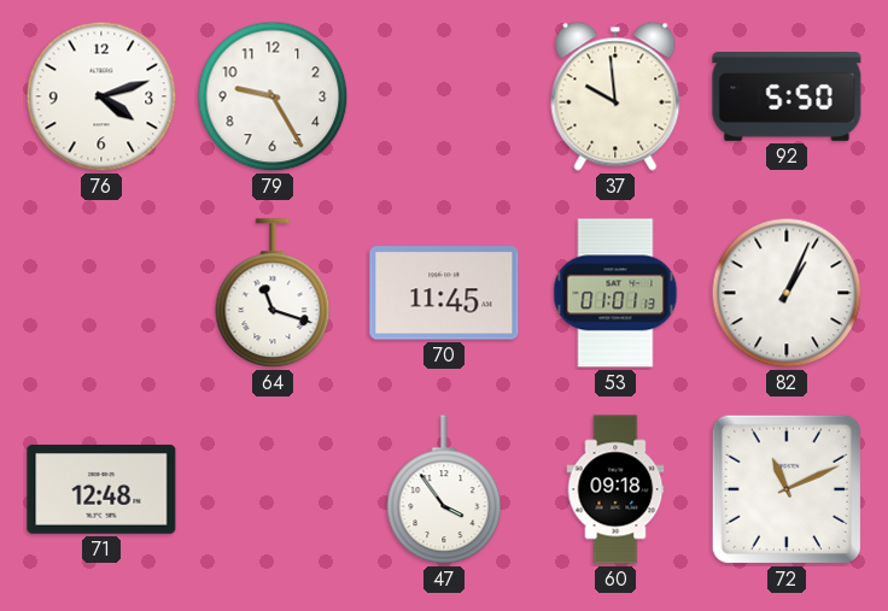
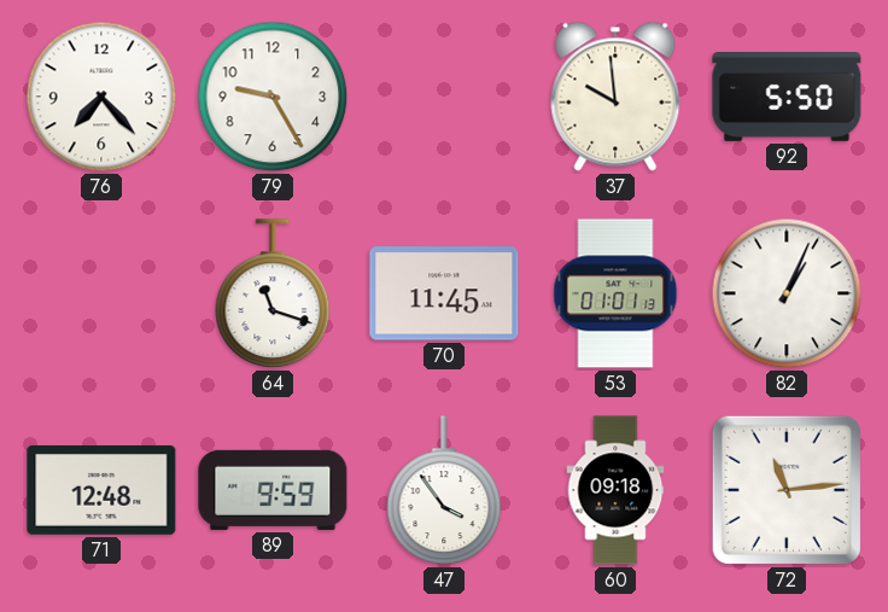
76: 4:12 -> 7:23
89: none -> 9:59
72: 11:11 -> 11:14
